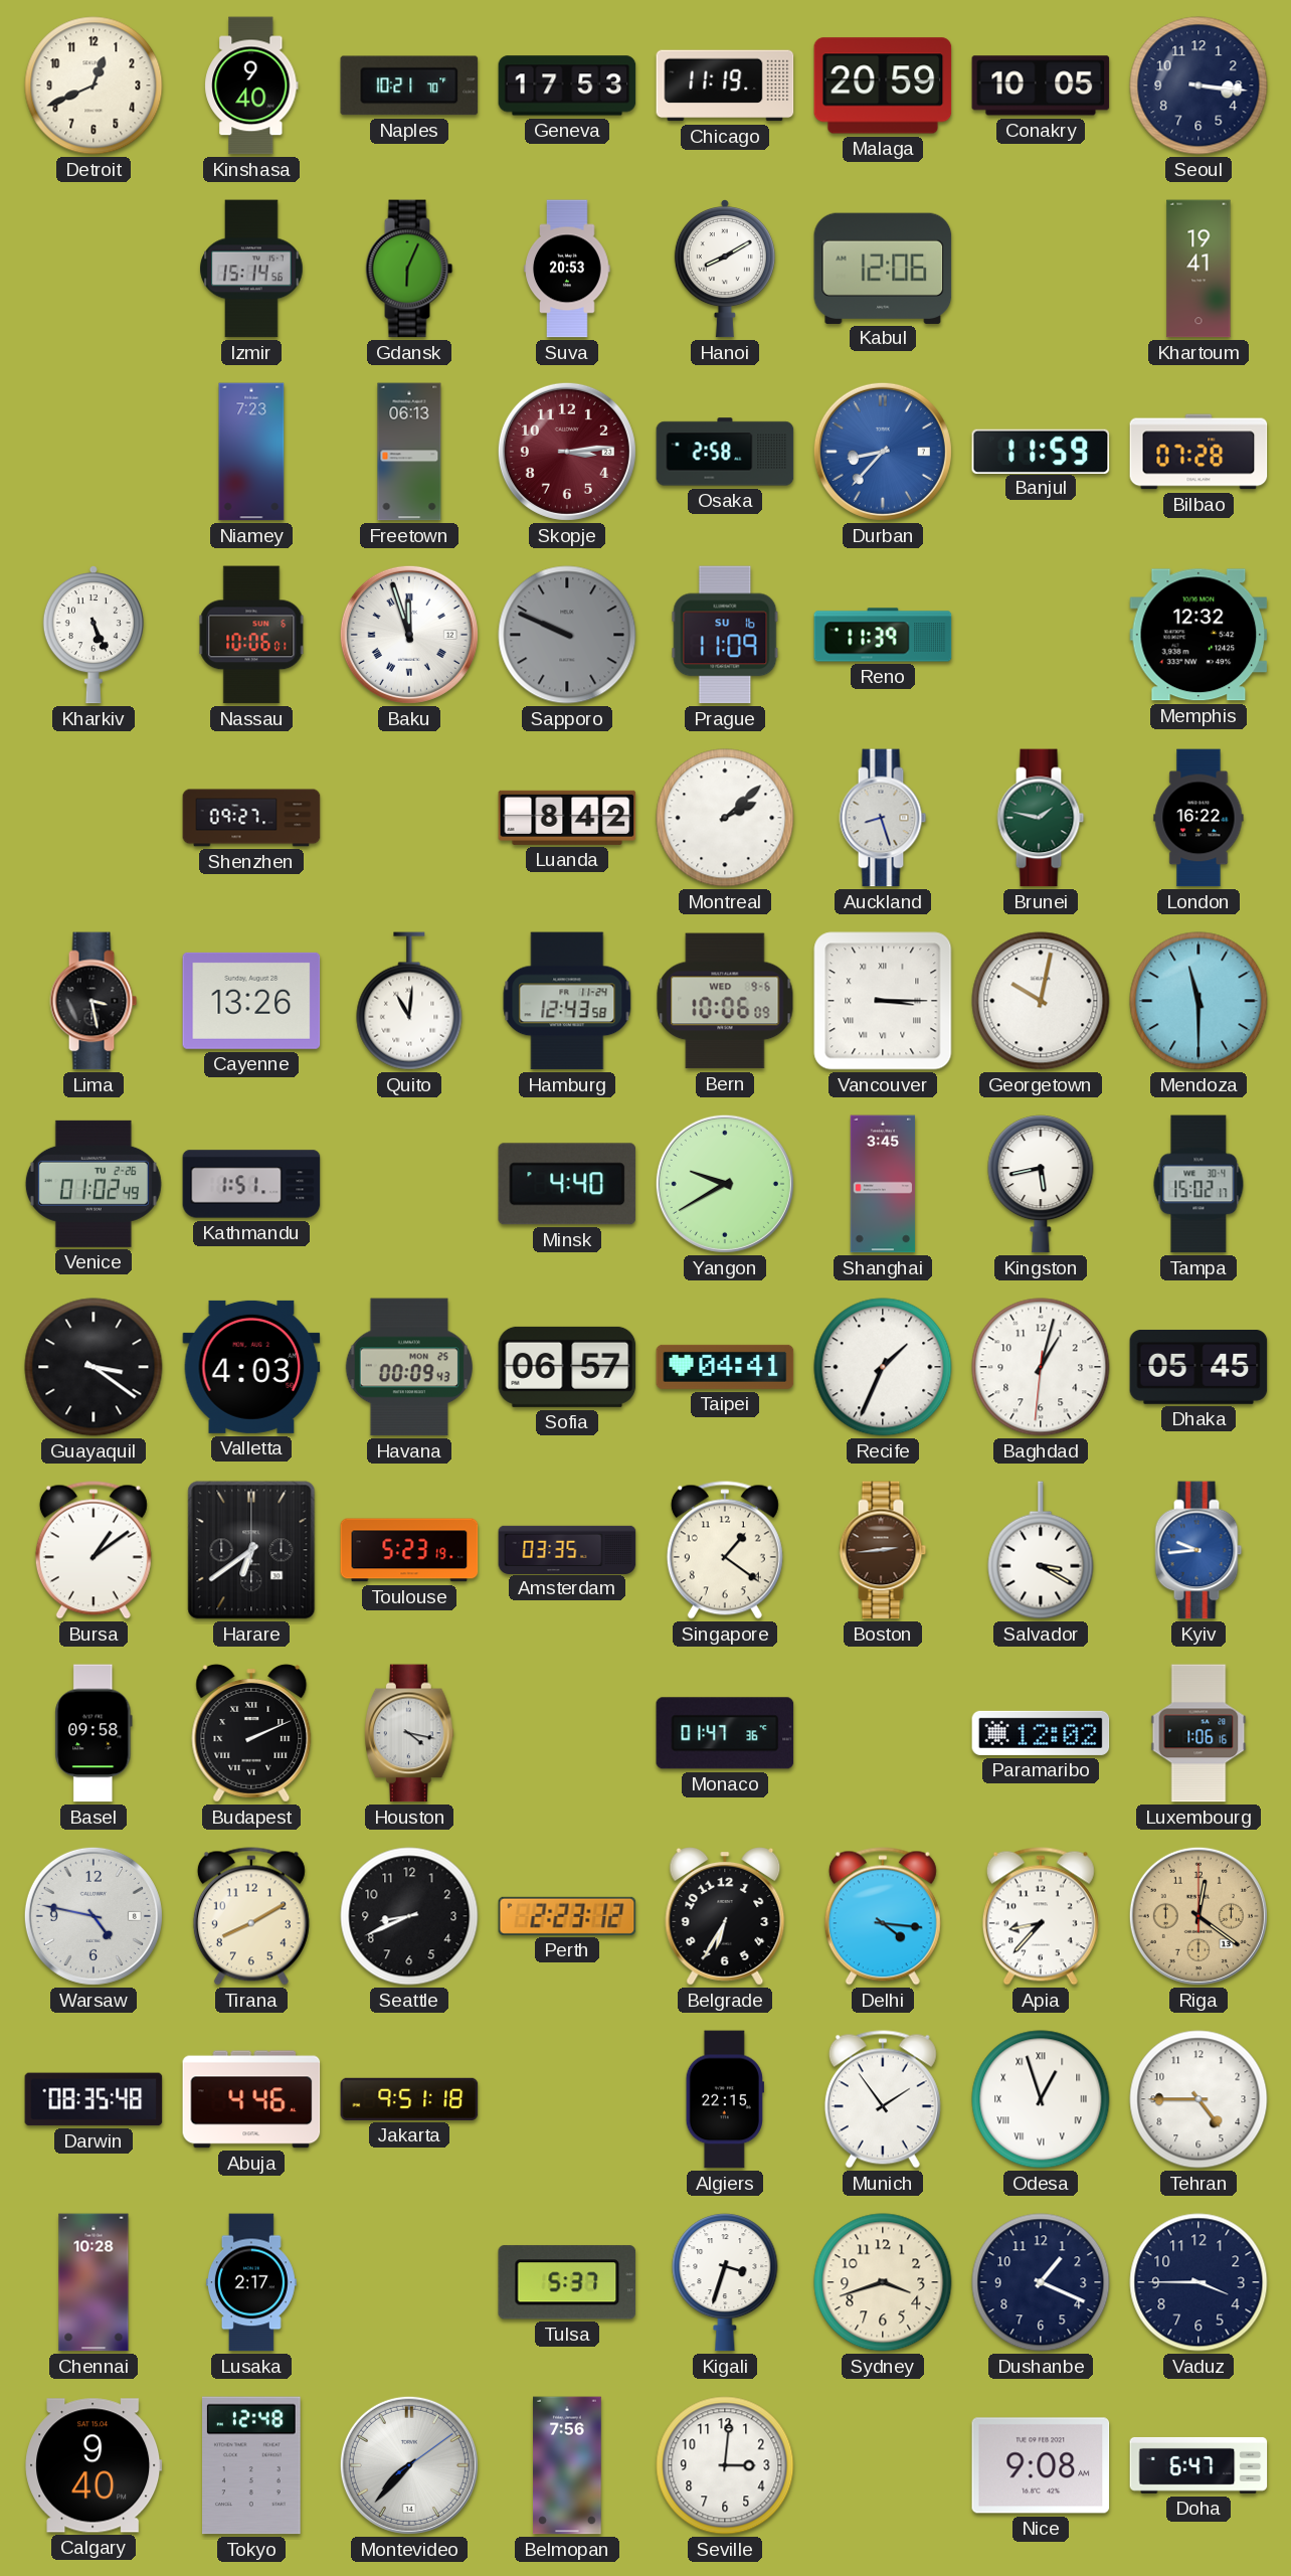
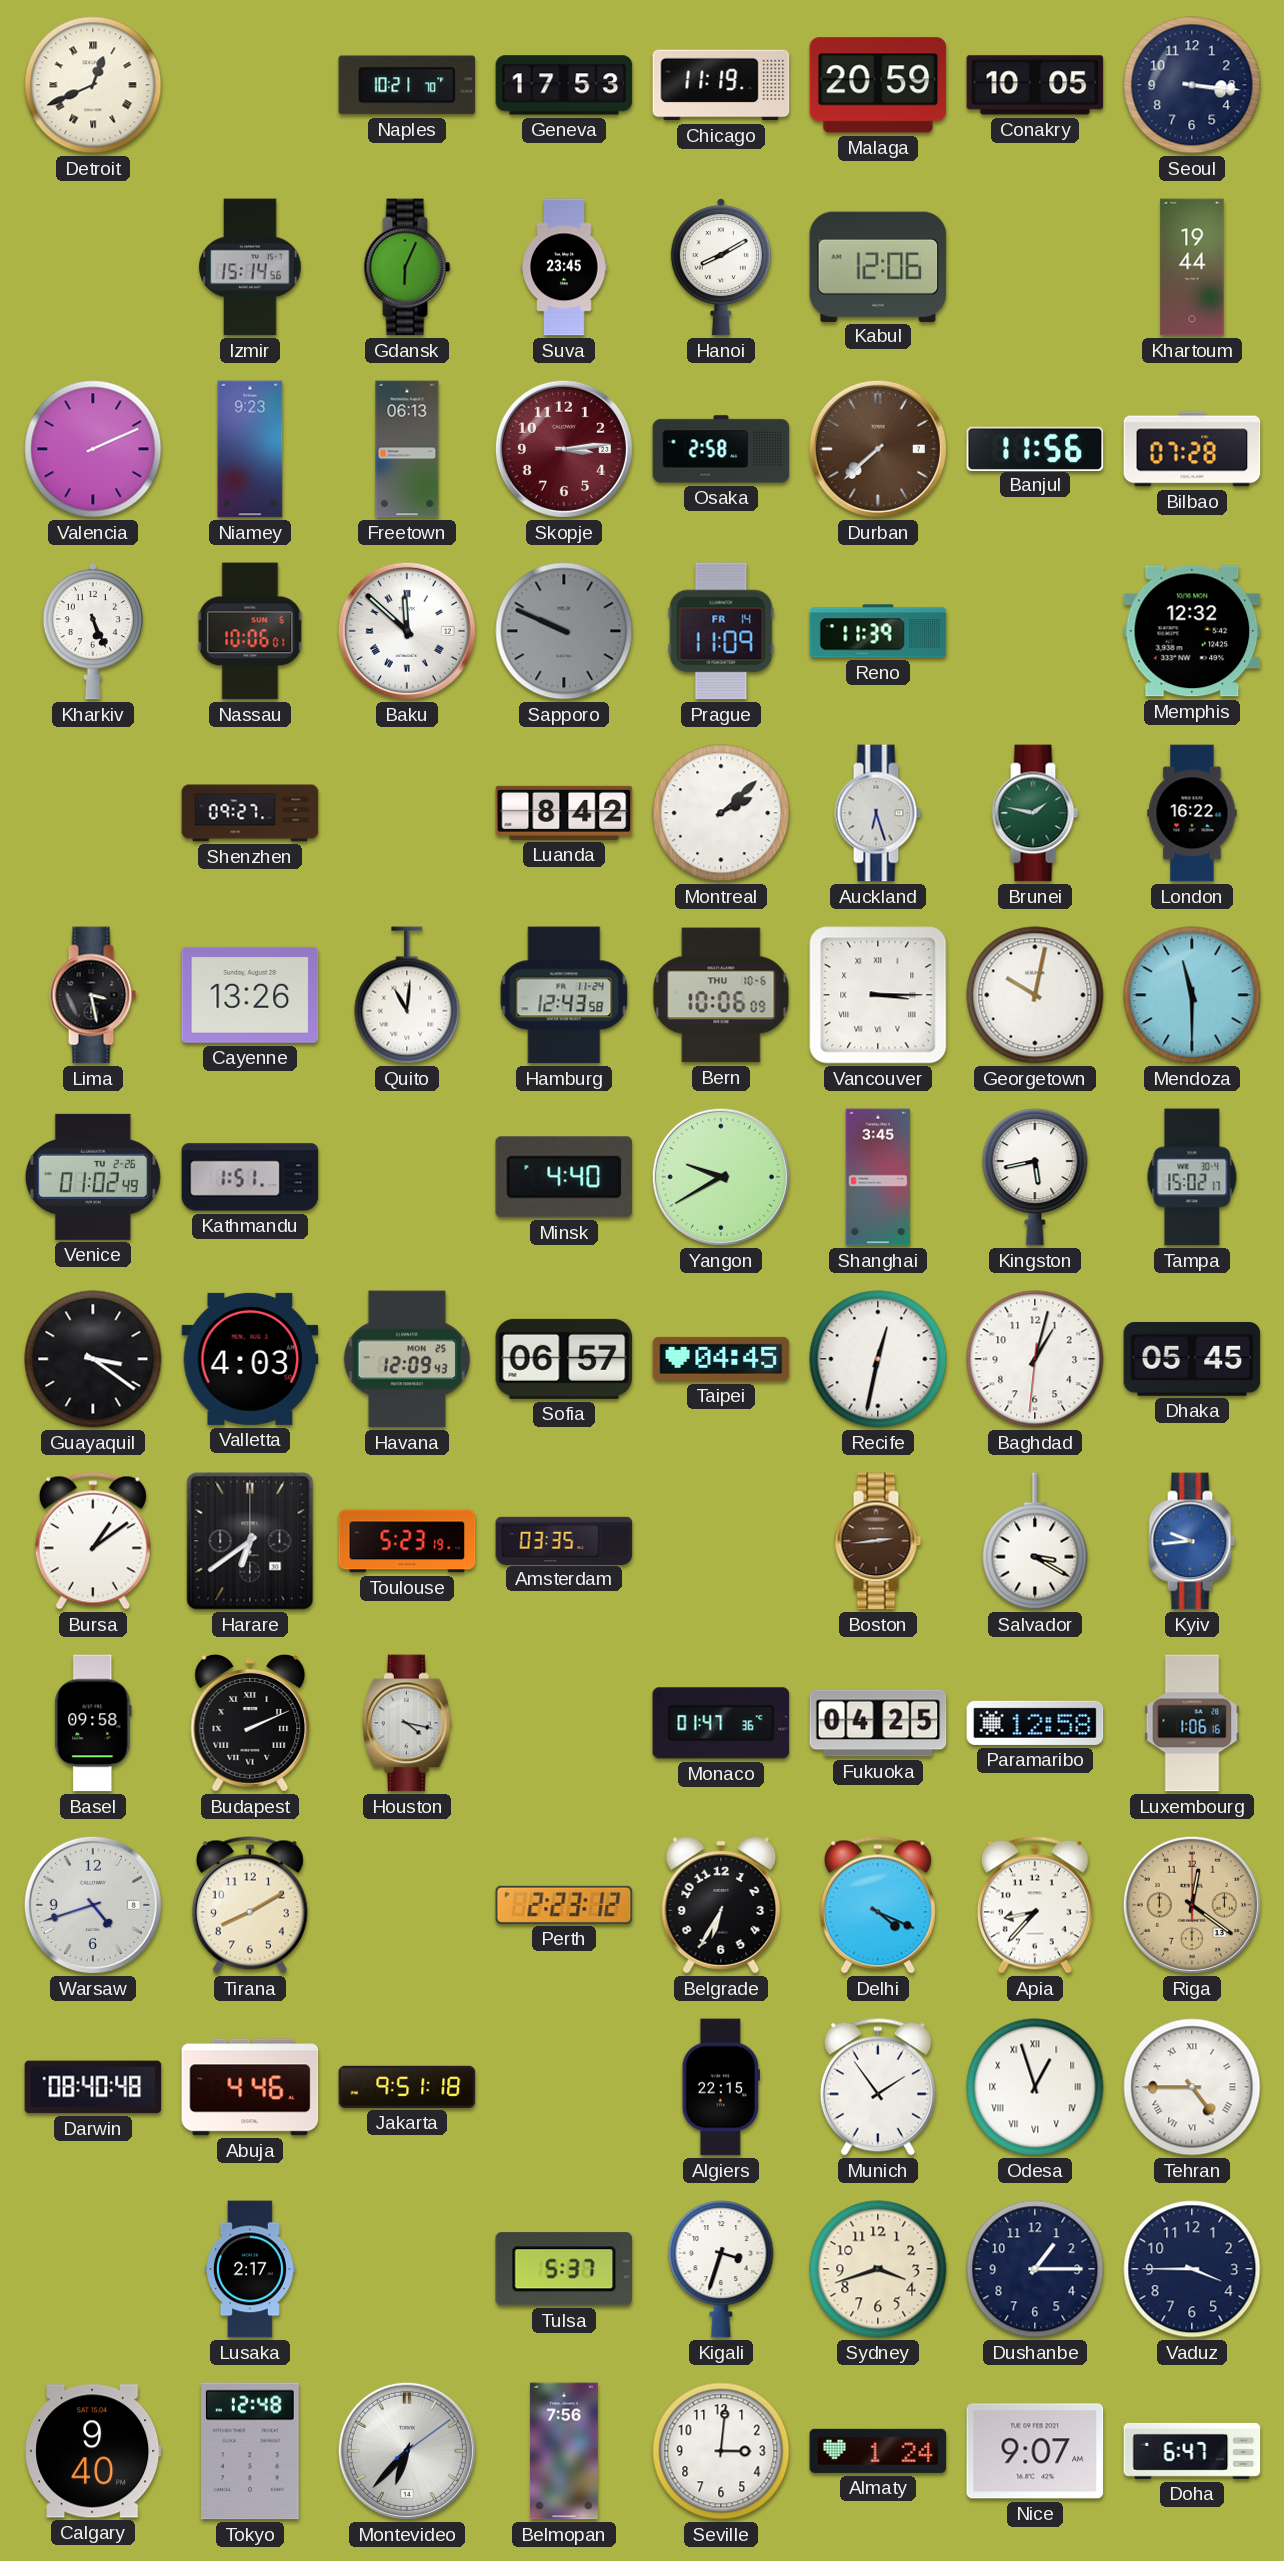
Detroit numerals: Arabic -> Roman
Kinshasa: 9:40 -> none
Suva: 20:53 -> 23:45
Khartoum: 19:41 -> 19:44
Valencia: none -> 2:11
Niamey: 7:23 -> 9:23
Durban: 8:37 -> 7:38
Durban dial: blue -> brown
Banjul: 11:59 -> 11:56
Baku: 11:57 -> 11:52
Prague date: SU 16 -> FR 14
Auckland: 8:27 -> 6:27
Bern date: WED 9-6 -> THU 10-6
Havana: 00:09 -> 12:09
Taipei: 04:41 -> 04:45
Recife: 1:34 -> 12:32
Singapore: 1:21 -> none
Fukuoka: none -> 04:25
Paramaribo: 12:02 -> 12:58
Warsaw: 4:47 -> 4:42
Seattle: 8:41 -> none
Delhi: 4:16 -> 4:19
Darwin: 08:35 -> 08:40
Tehran numerals: Arabic -> Roman
Chennai: 10:28 -> none
Dushanbe: 1:19 -> 1:15
Montevideo: 7:37 -> 6:37
Almaty: none -> 1:24
Nice: 9:08 -> 9:07
